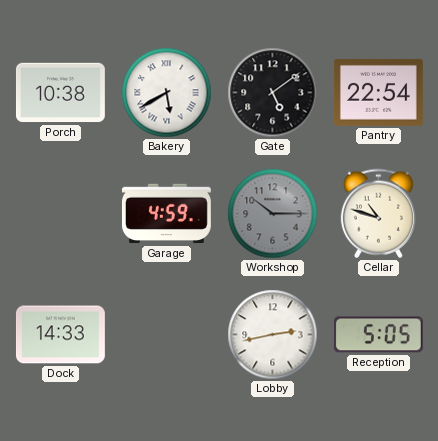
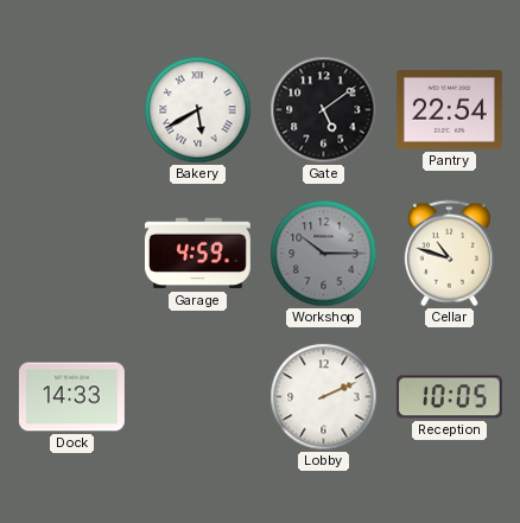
Porch: 10:38 -> none
Lobby: 2:43 -> 2:11
Reception: 5:05 -> 10:05
